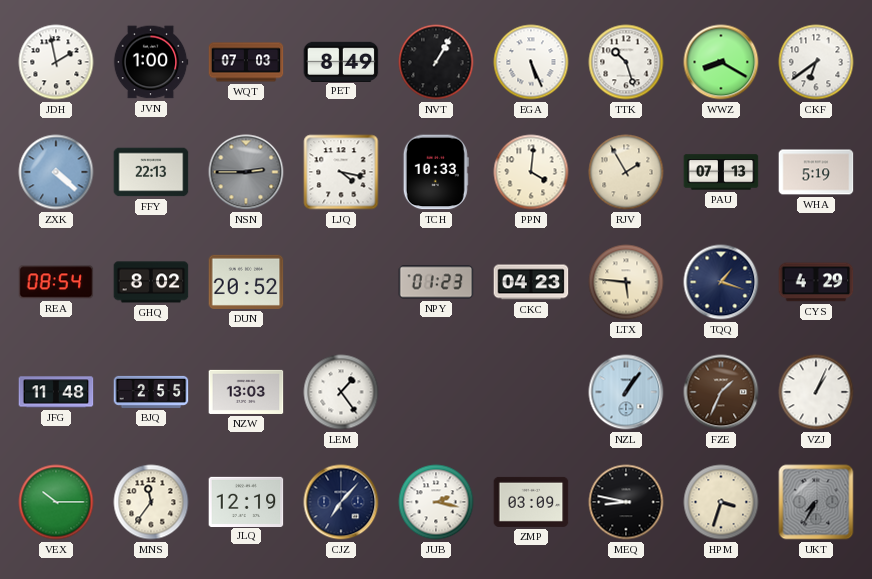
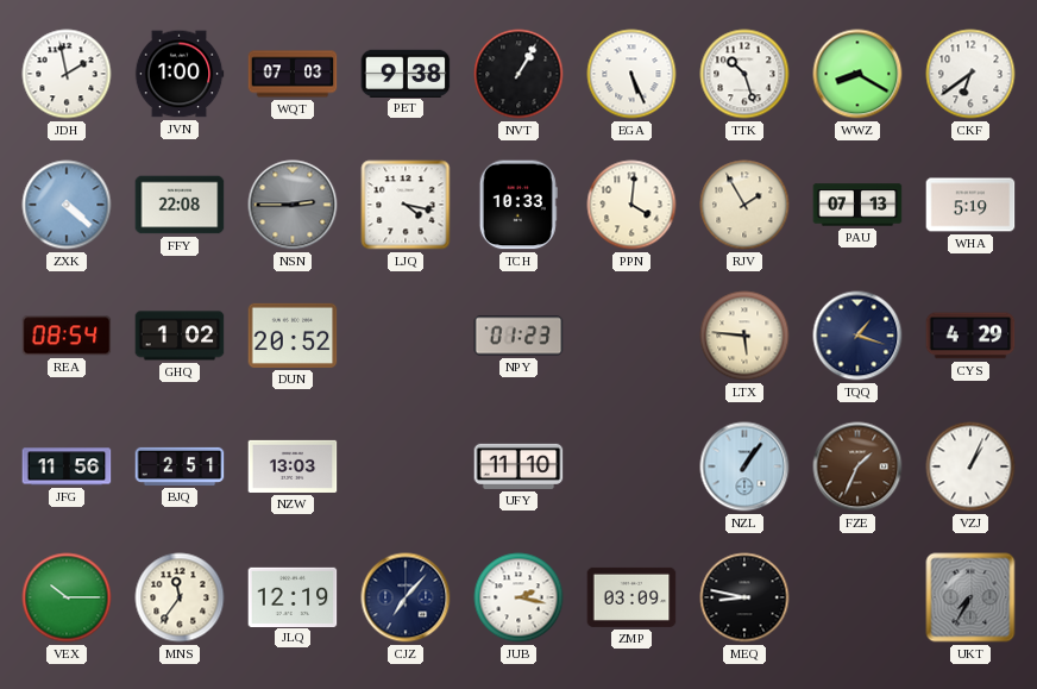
PET: 8:49 -> 9:38
FFY: 22:13 -> 22:08
GHQ: 8:02 -> 1:02
CKC: 04:23 -> none
JFG: 11:48 -> 11:56
BJQ: 2:55 -> 2:51
LEM: 1:24 -> none
UFY: none -> 11:10
HPM: 3:33 -> none
